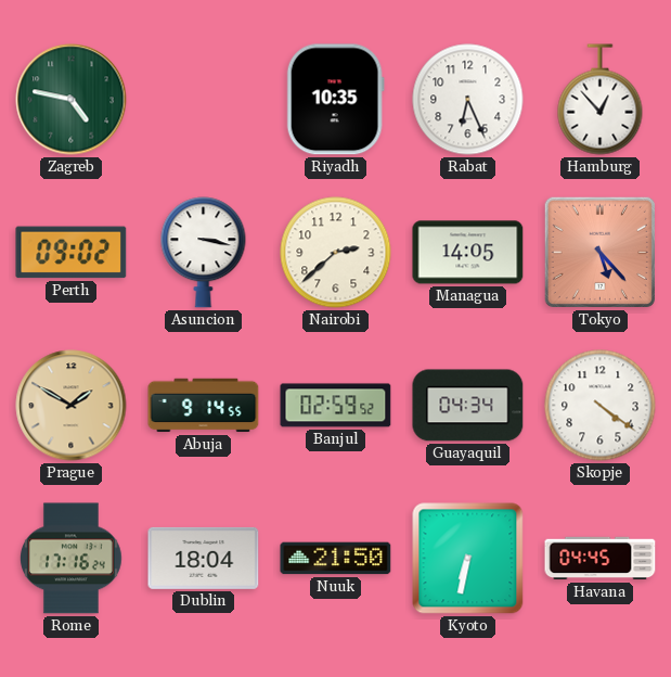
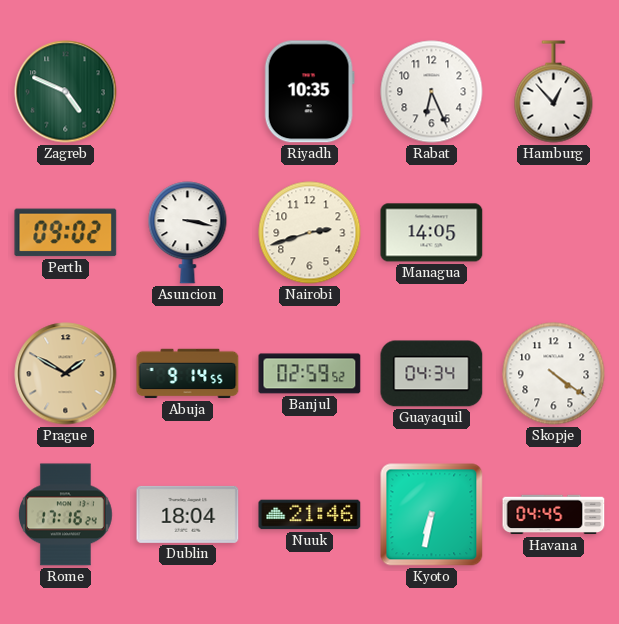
Zagreb: 4:47 -> 4:49
Nairobi: 2:38 -> 2:42
Tokyo: 5:23 -> none
Nuuk: 21:50 -> 21:46
